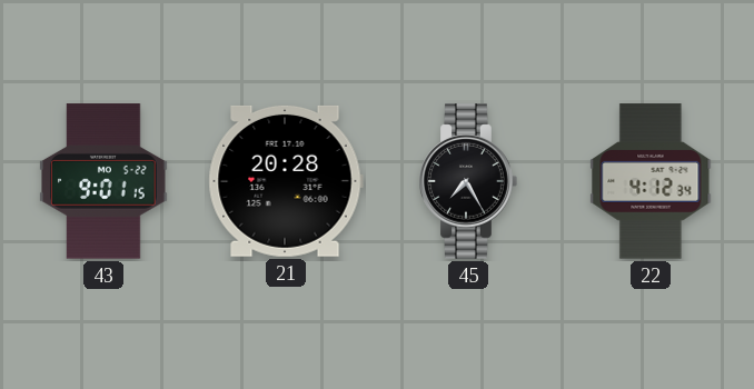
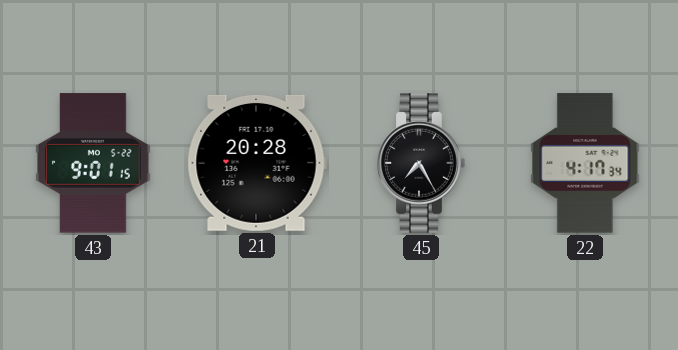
22: 4:12 -> 4:17
